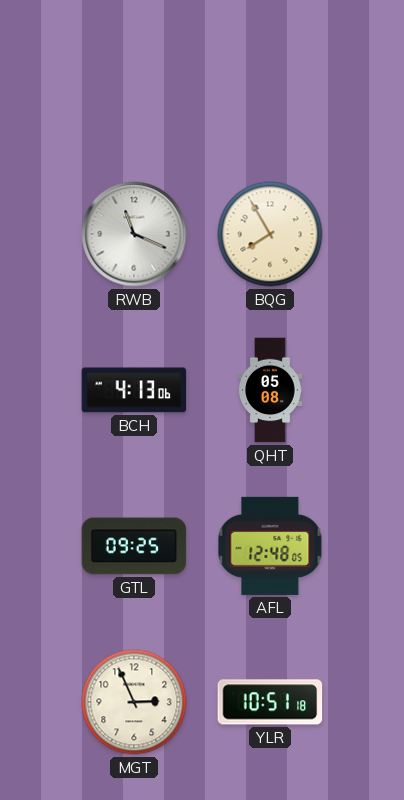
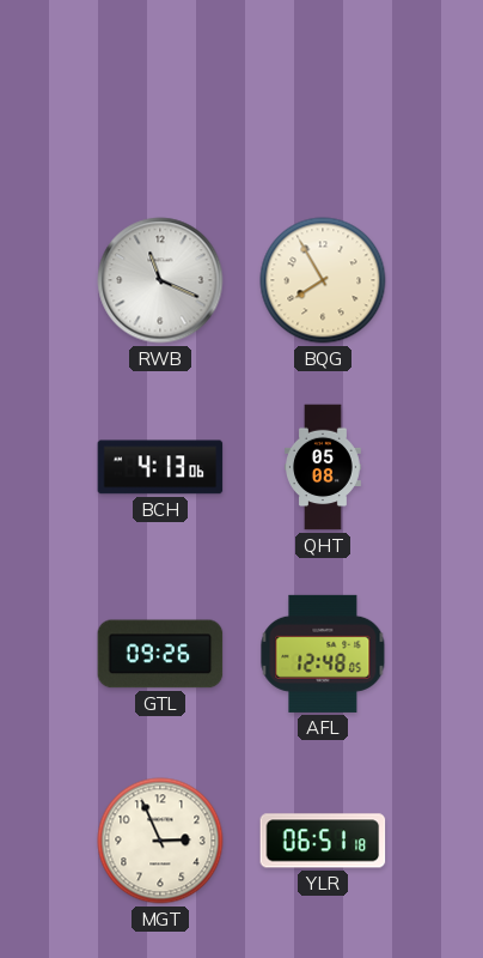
GTL: 09:25 -> 09:26
YLR: 10:51 -> 06:51
